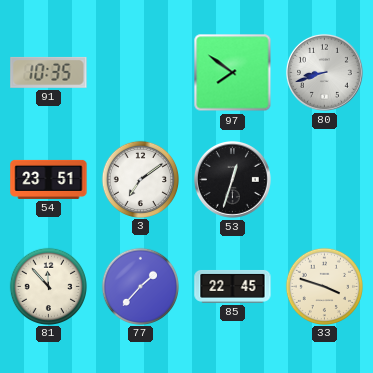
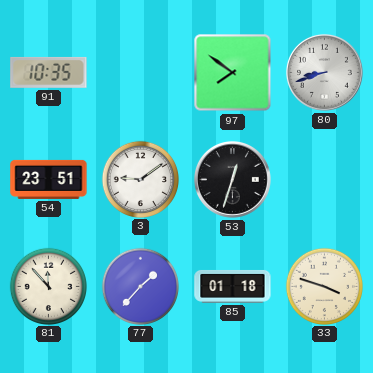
3: 7:09 -> 9:09
85: 22:45 -> 01:18
